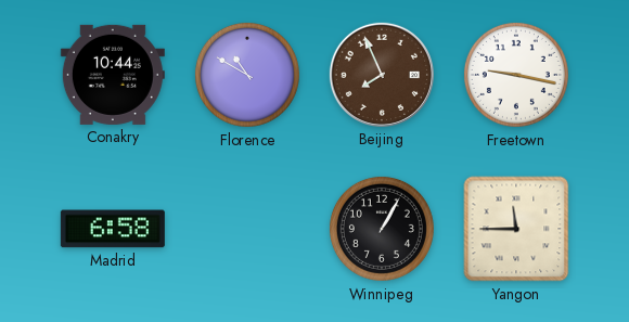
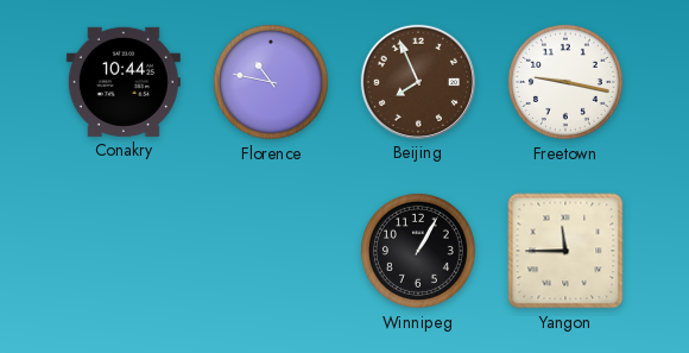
Florence: 10:50 -> 10:47
Madrid: 6:58 -> none
